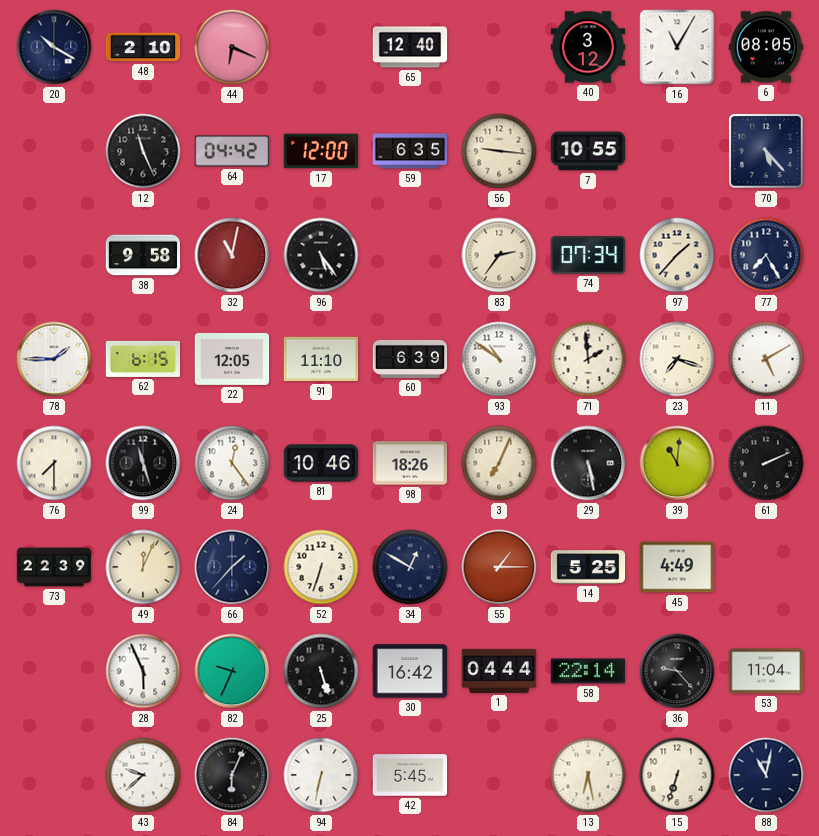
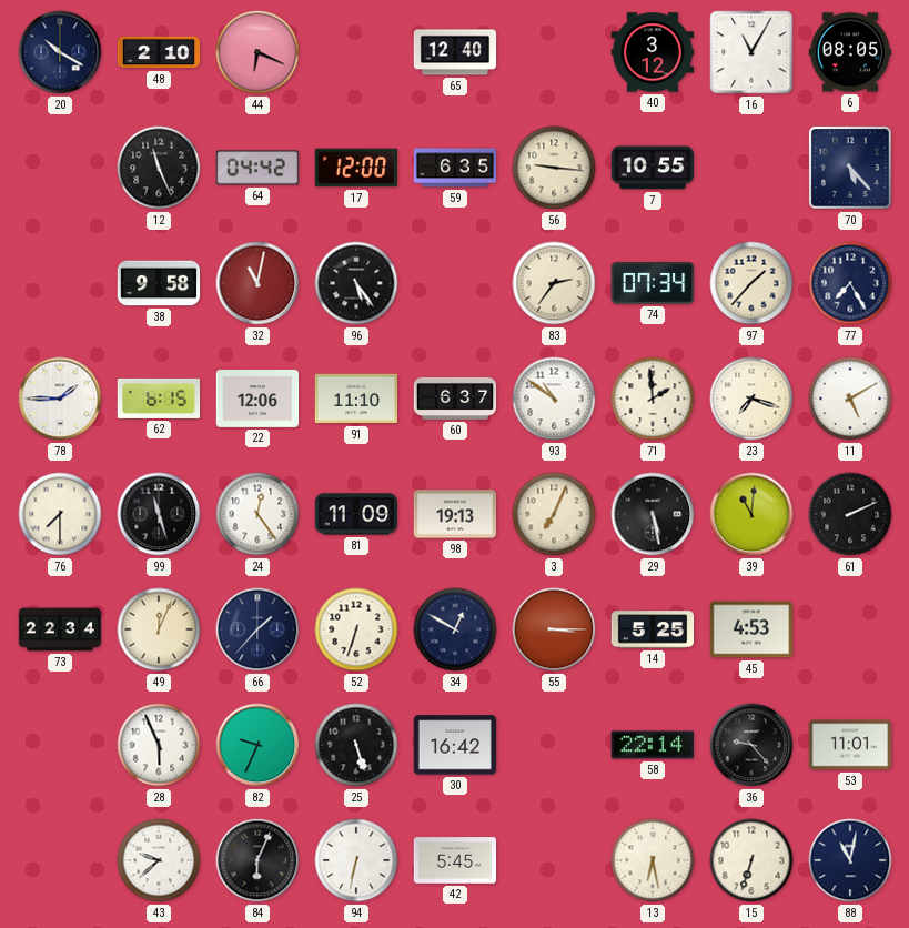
22: 12:05 -> 12:06
60: 6:39 -> 6:37
81: 10:46 -> 11:09
98: 18:26 -> 19:13
73: 22:39 -> 22:34
55: 1:15 -> 3:15
45: 4:49 -> 4:53
1: 04:44 -> none
53: 11:04 -> 11:01
